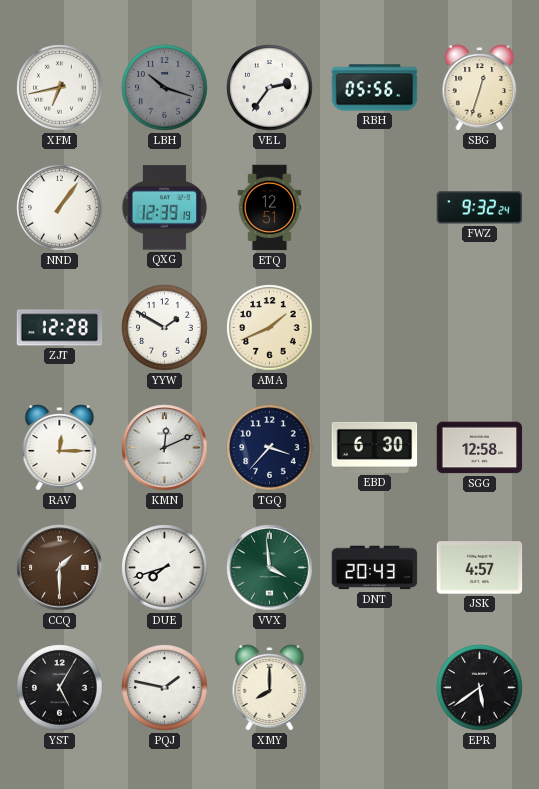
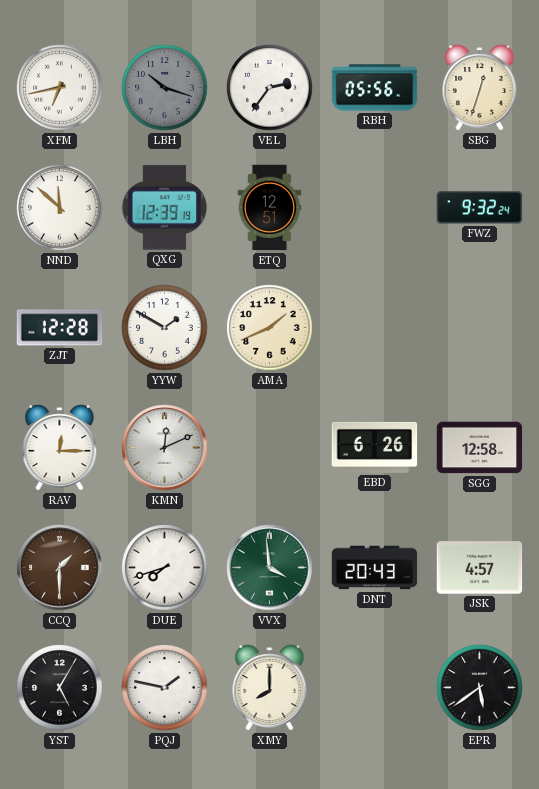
NND: 1:06 -> 11:52
TGQ: 3:37 -> none
EBD: 6:30 -> 6:26
